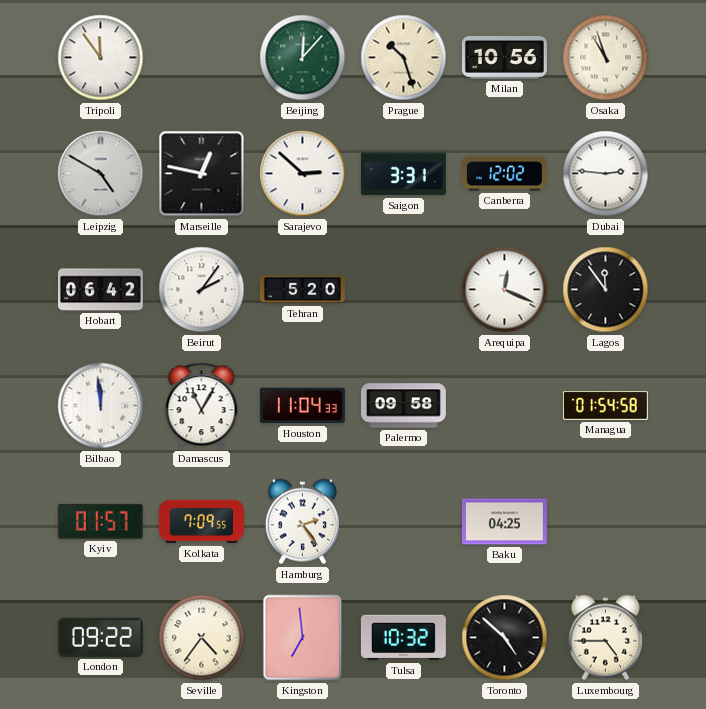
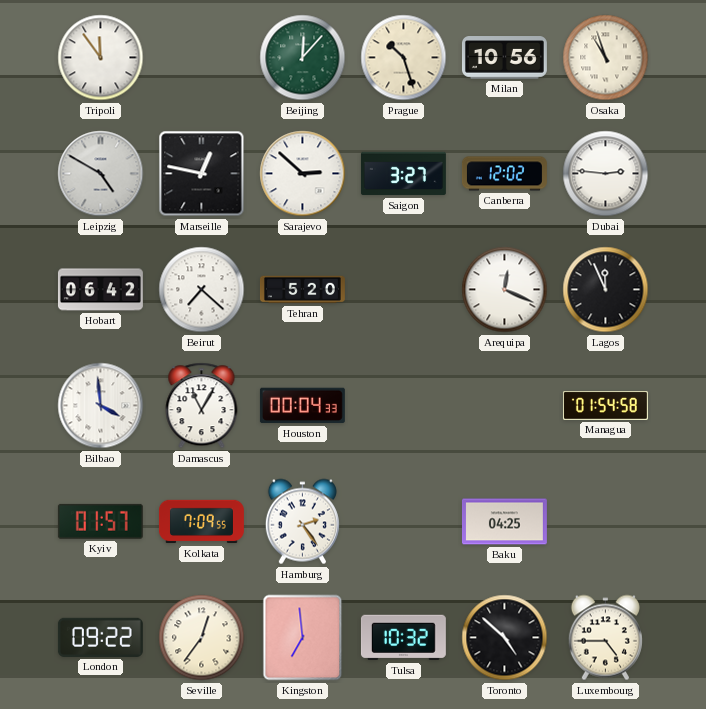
Saigon: 3:31 -> 3:27
Beirut: 2:06 -> 7:22
Lagos: 11:54 -> 11:56
Bilbao: 11:59 -> 3:59
Houston: 11:04 -> 00:04
Palermo: 09:58 -> none
Seville: 4:36 -> 12:36
